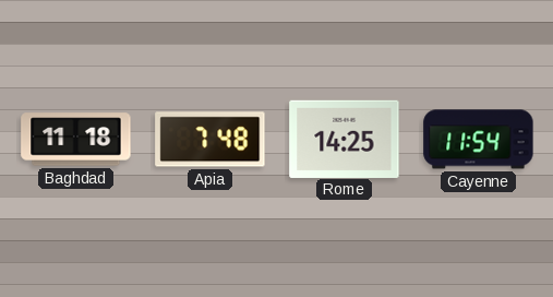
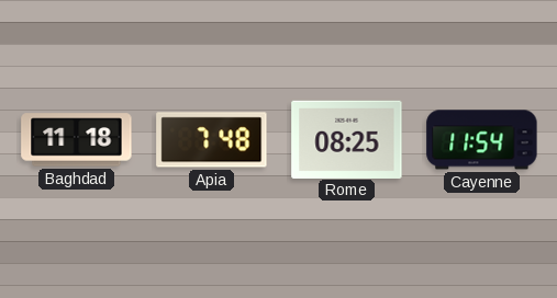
Rome: 14:25 -> 08:25
